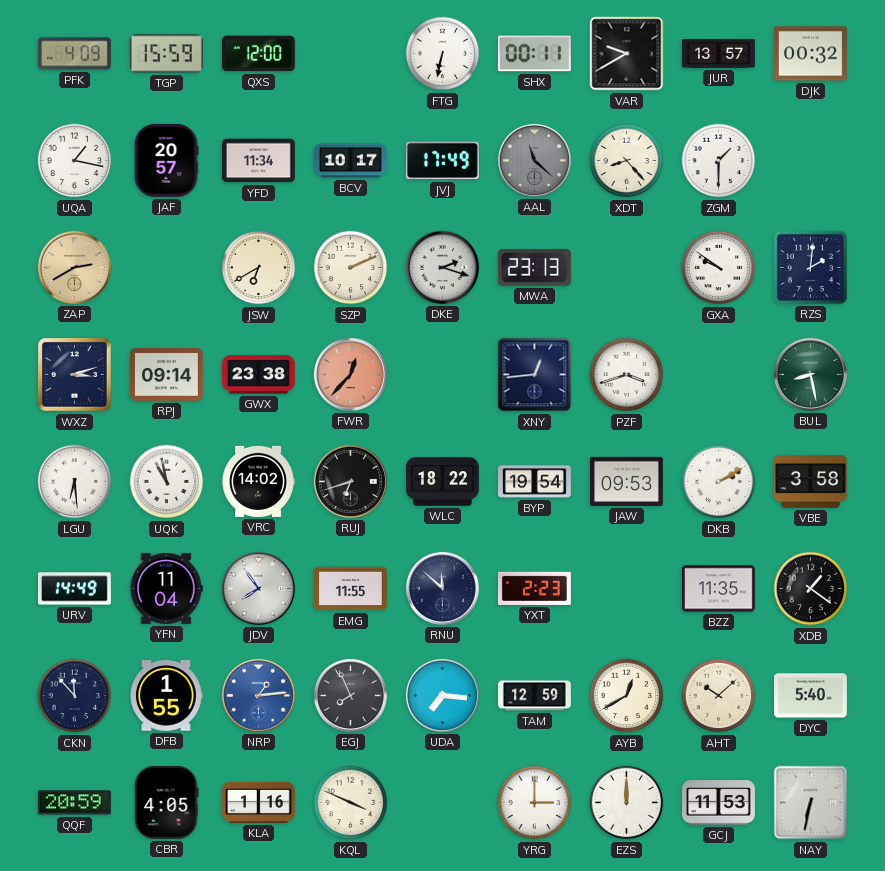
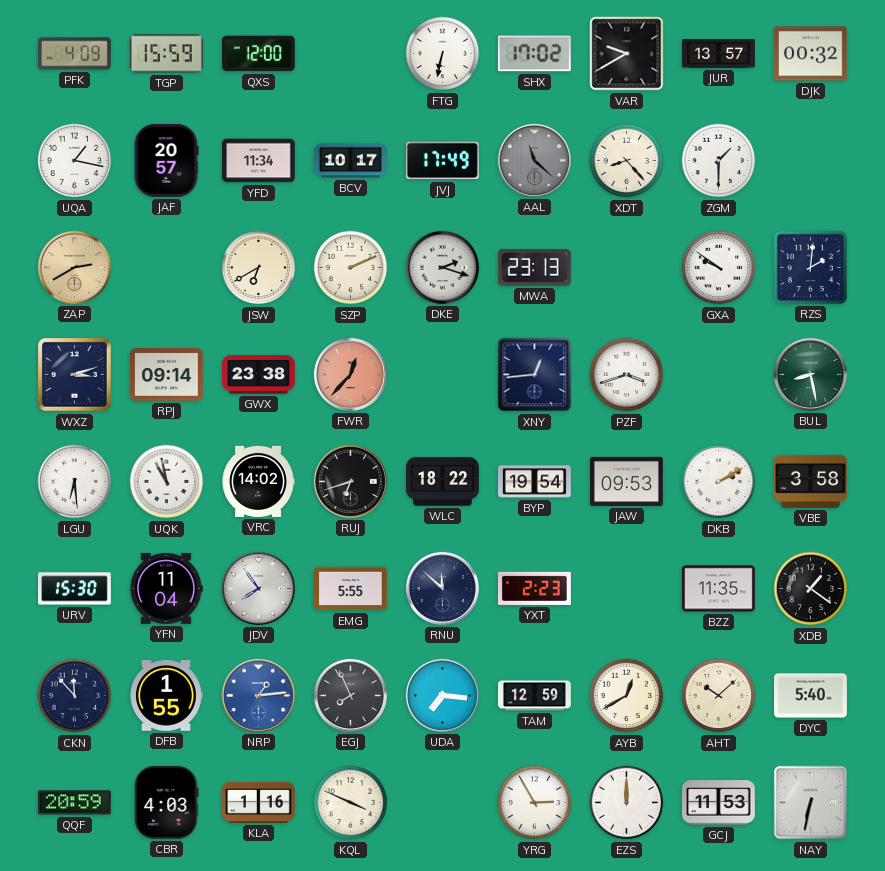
SHX: 00:11 -> 17:02
URV: 14:49 -> 15:30
EMG: 11:55 -> 5:55
CBR: 4:05 -> 4:03
YRG: 3:00 -> 2:55
